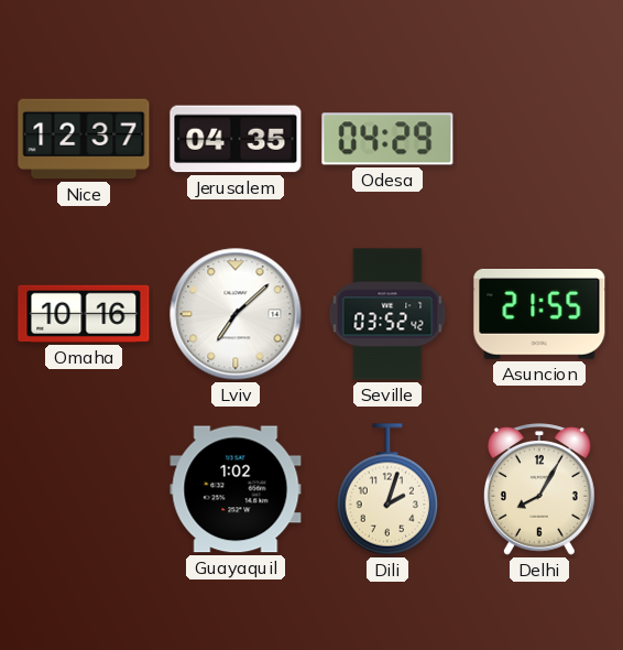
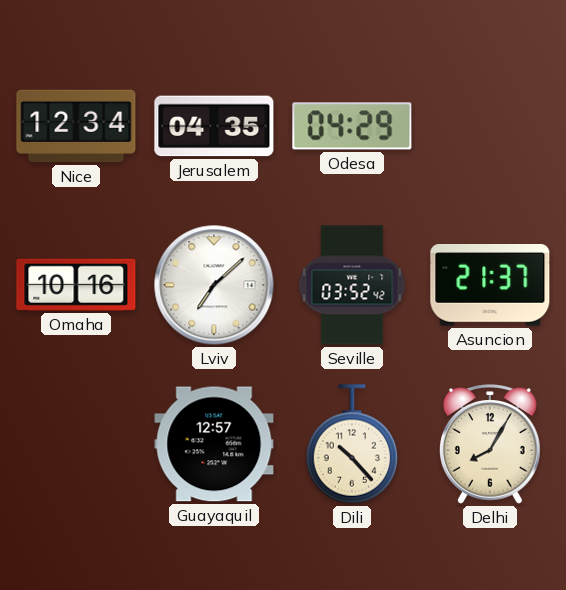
Nice: 12:37 -> 12:34
Asuncion: 21:55 -> 21:37
Guayaquil: 1:02 -> 12:57
Dili: 2:03 -> 10:23
